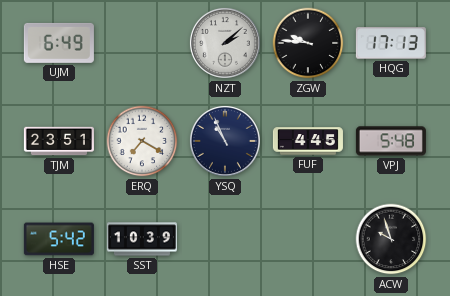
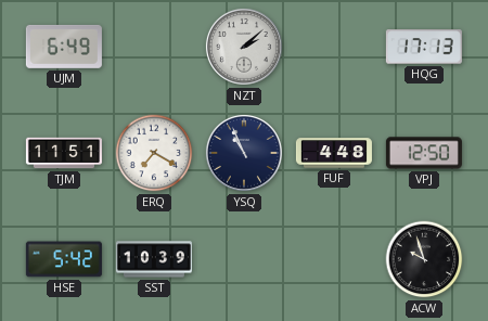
ZGW: 9:46 -> none
TJM: 23:51 -> 11:51
FUF: 4:45 -> 4:48
VPJ: 5:48 -> 12:50
